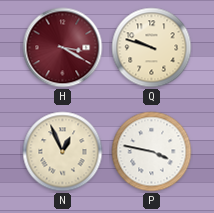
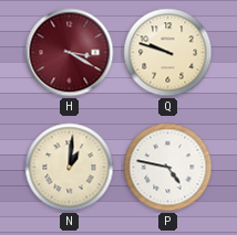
N: 12:56 -> 1:01
P: 3:47 -> 4:47
